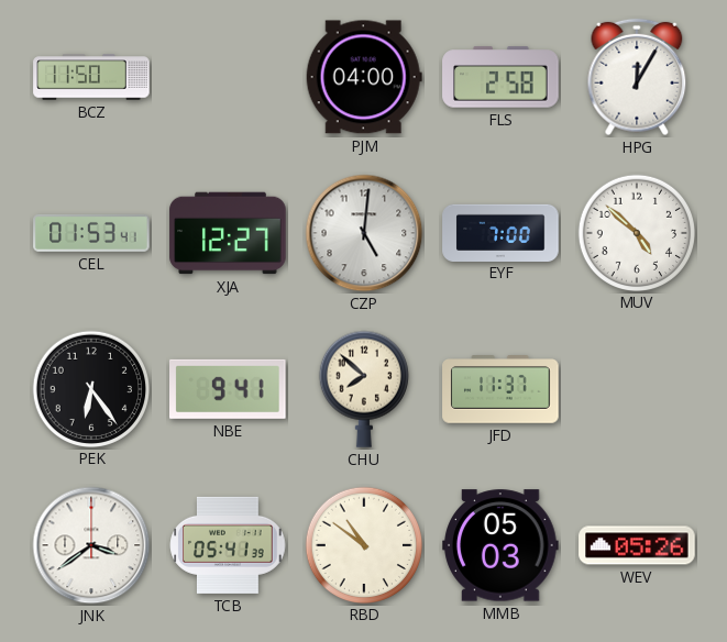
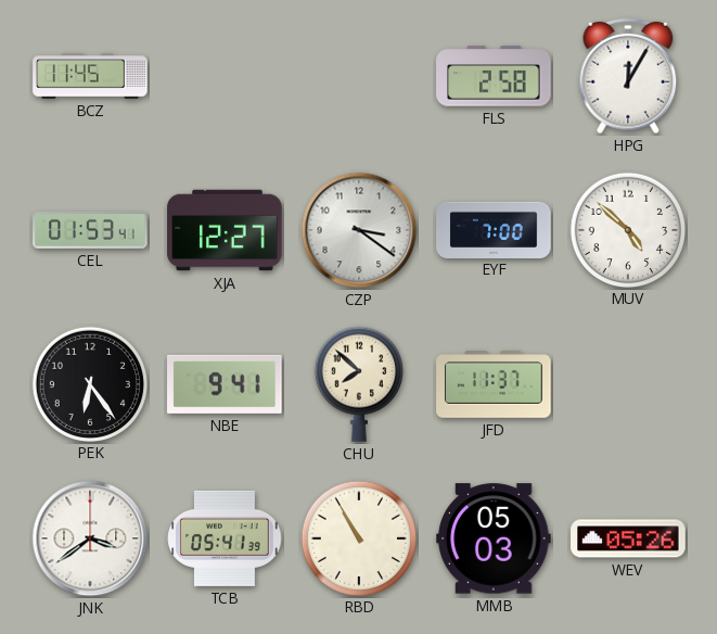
BCZ: 11:50 -> 11:45
PJM: 04:00 -> none
CZP: 5:01 -> 3:21
RBD: 10:51 -> 10:55
